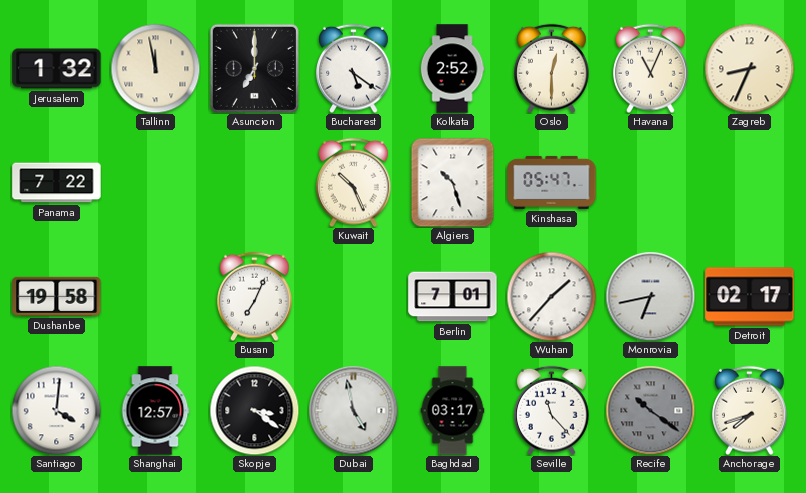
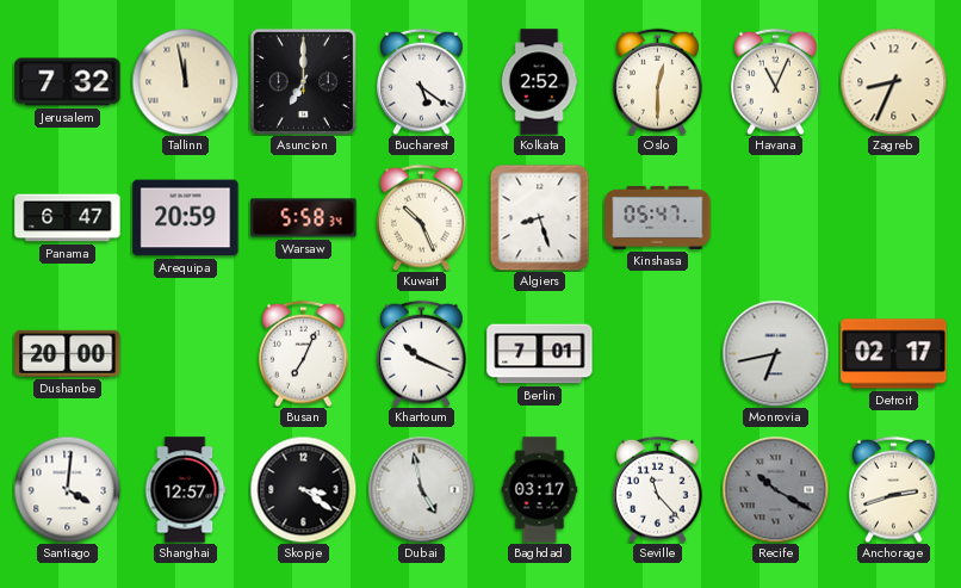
Jerusalem: 1:32 -> 7:32
Panama: 7:22 -> 6:47
Arequipa: none -> 20:59
Warsaw: none -> 5:58
Algiers: 10:27 -> 8:27
Dushanbe: 19:58 -> 20:00
Khartoum: none -> 10:19
Wuhan: 1:37 -> none
Recife: 10:21 -> 10:20
Anchorage: 7:42 -> 2:42
